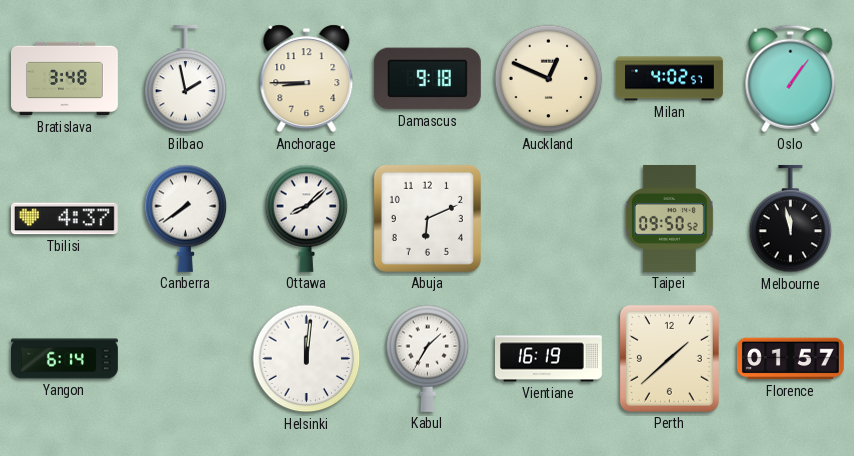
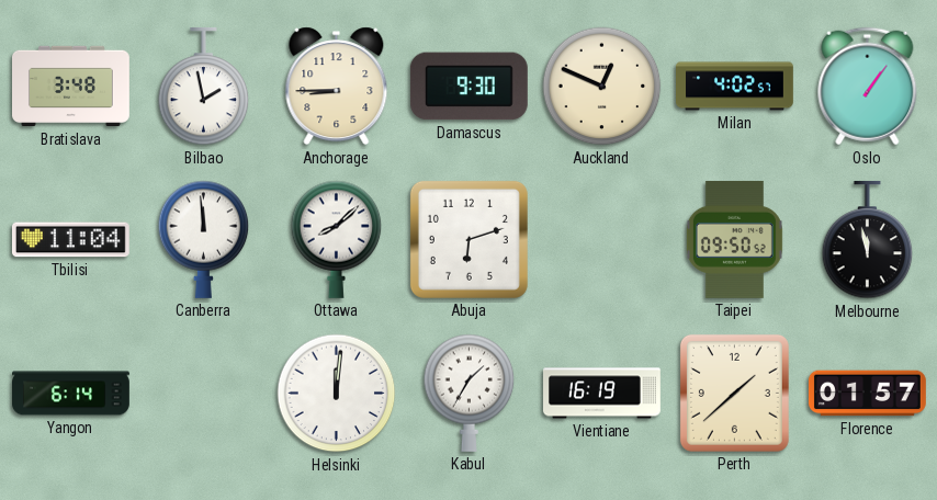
Damascus: 9:18 -> 9:30
Tbilisi: 4:37 -> 11:04
Canberra: 7:39 -> 11:59
Abuja: 6:11 -> 6:12
